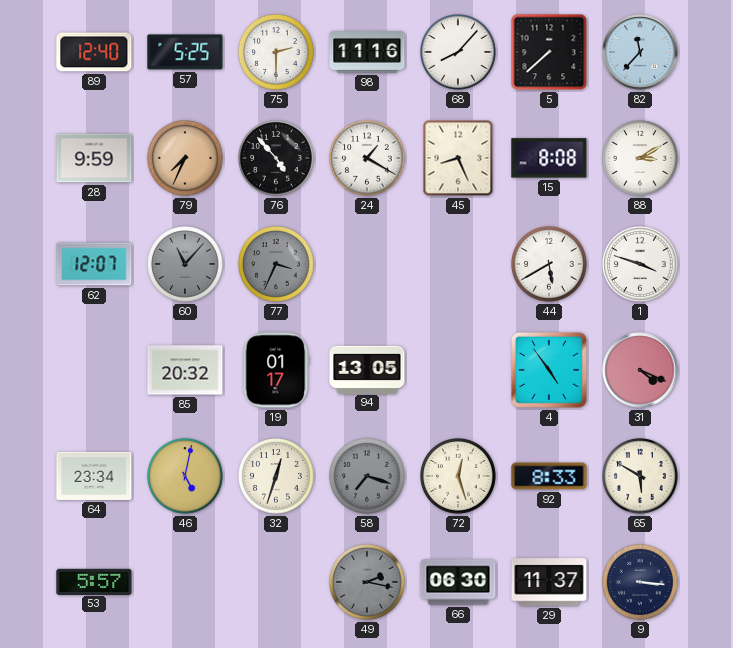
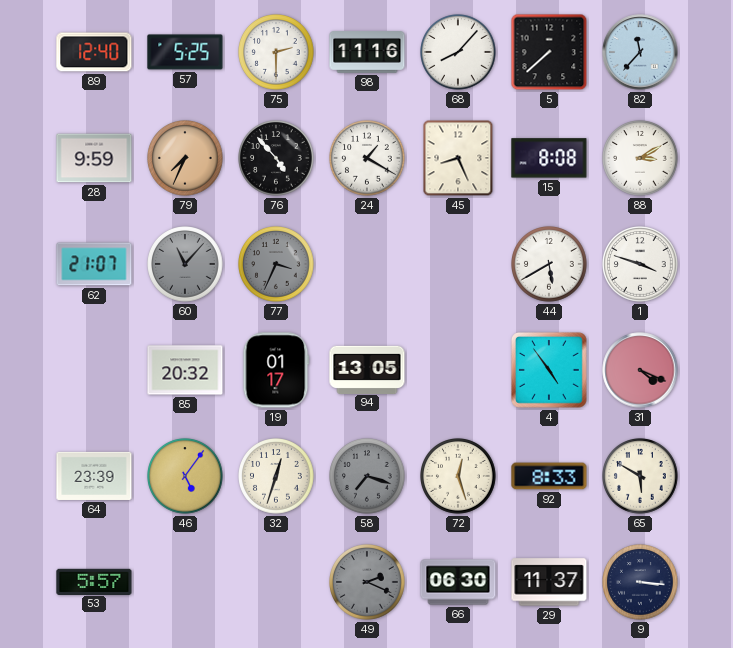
62: 12:07 -> 21:07
64: 23:34 -> 23:39
46: 5:02 -> 5:06
49: 2:17 -> 2:19
